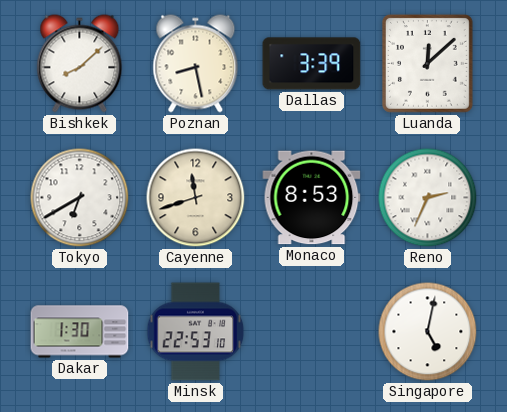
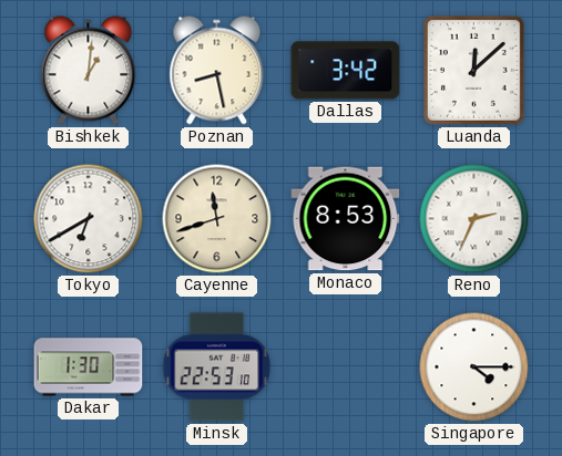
Bishkek: 8:08 -> 1:01
Dallas: 3:39 -> 3:42
Singapore: 5:02 -> 4:15
